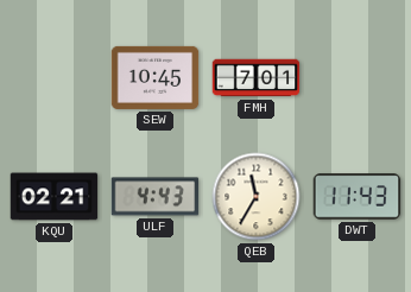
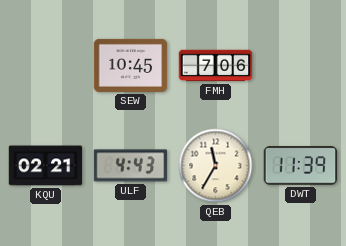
FMH: 7:01 -> 7:06
DWT: 11:43 -> 11:39
